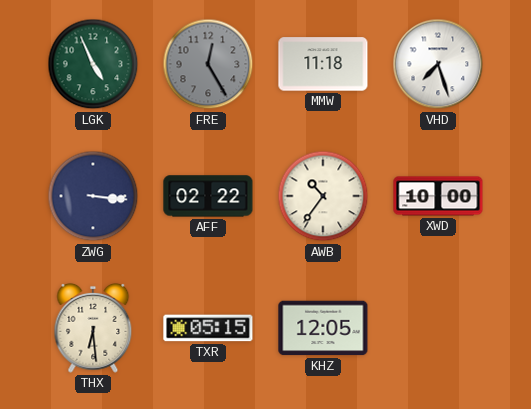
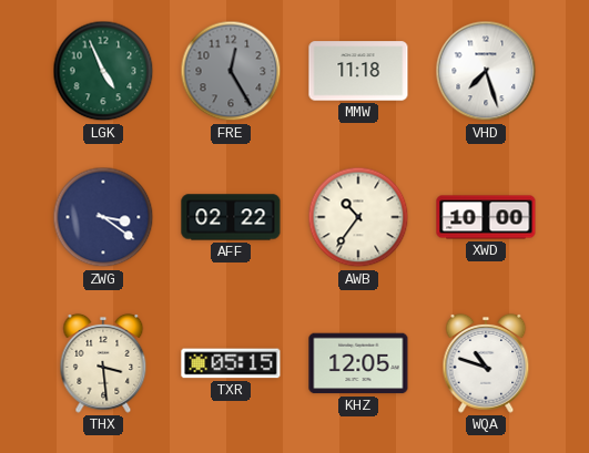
ZWG: 3:16 -> 3:21
THX: 6:29 -> 3:29
WQA: none -> 10:48
